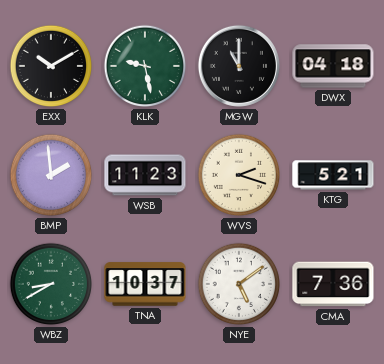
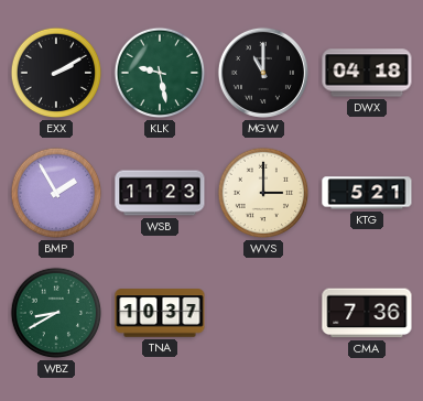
EXX: 10:10 -> 2:10
BMP: 1:59 -> 1:55
WVS: 2:18 -> 3:00
NYE: 5:09 -> none
